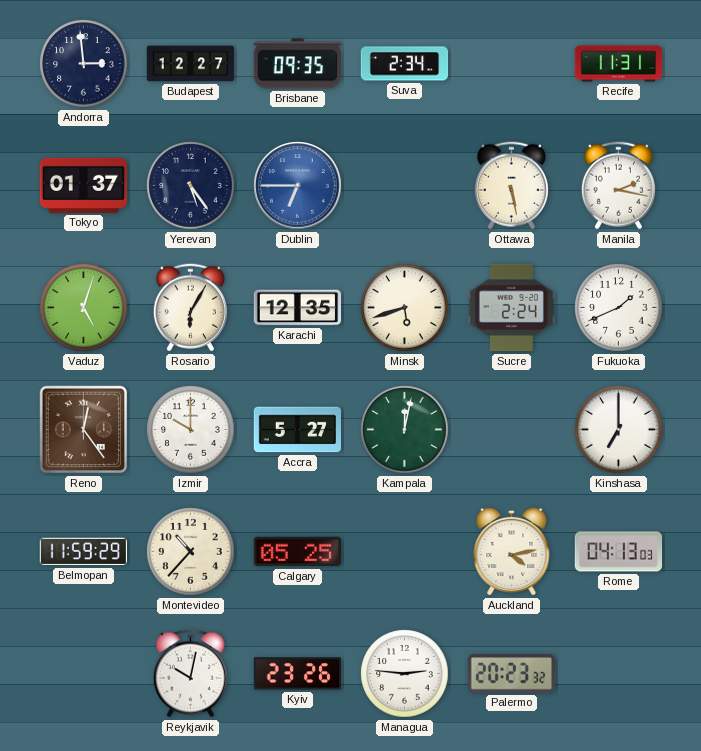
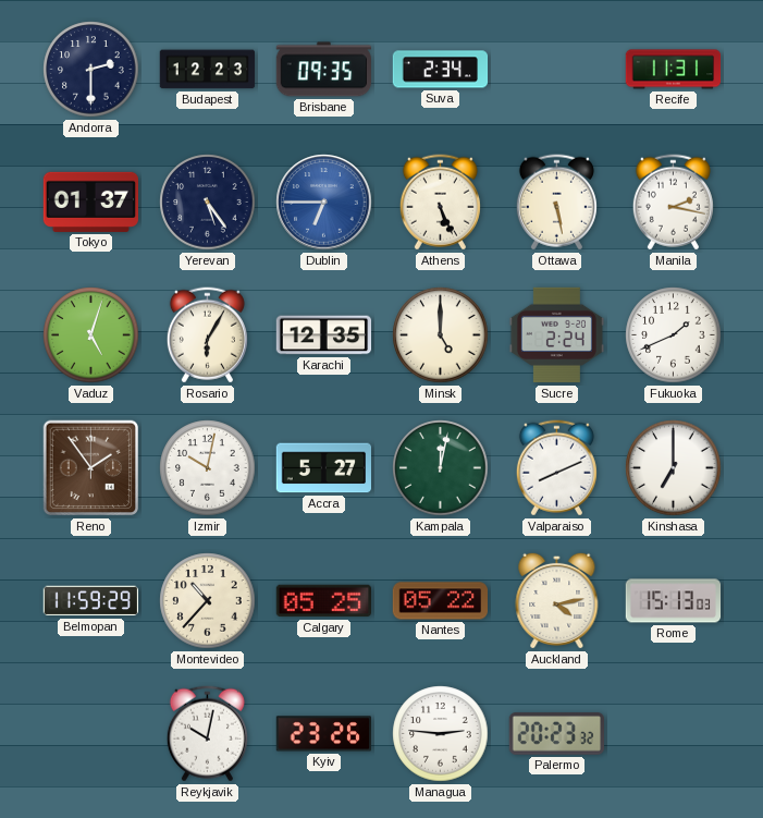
Andorra: 2:59 -> 2:30
Budapest: 12:27 -> 12:23
Athens: none -> 5:26
Minsk: 5:42 -> 5:00
Reno: 12:24 -> 1:54
Izmir: 10:00 -> 10:02
Valparaiso: none -> 8:11
Nantes: none -> 05:22
Rome: 04:13 -> 15:13
